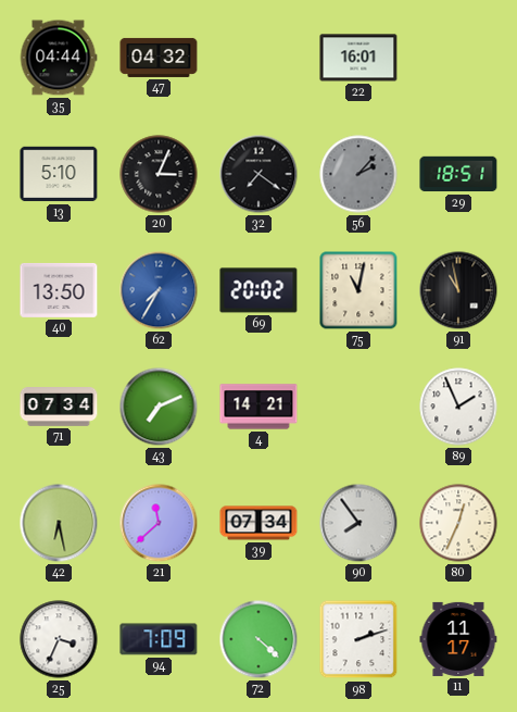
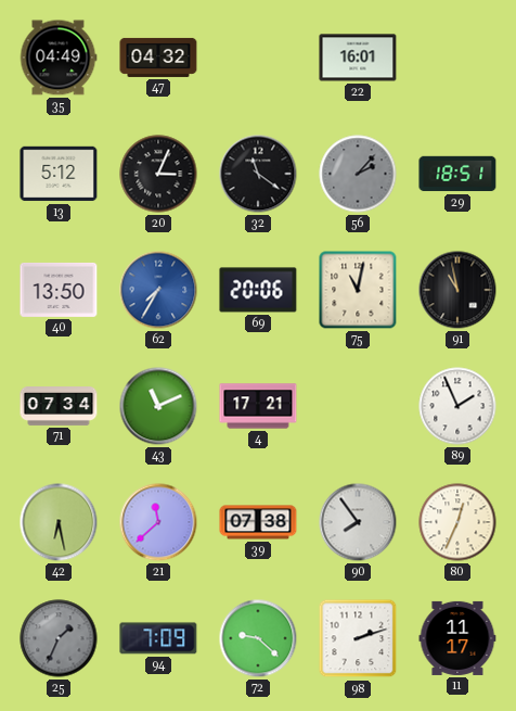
35: 04:44 -> 04:49
13: 5:10 -> 5:12
32: 7:21 -> 11:21
69: 20:02 -> 20:06
43: 7:11 -> 11:11
4: 14:21 -> 17:21
39: 07:34 -> 07:38
25: 3:34 -> 1:34
25 dial: white -> grey
72: 4:22 -> 9:22
